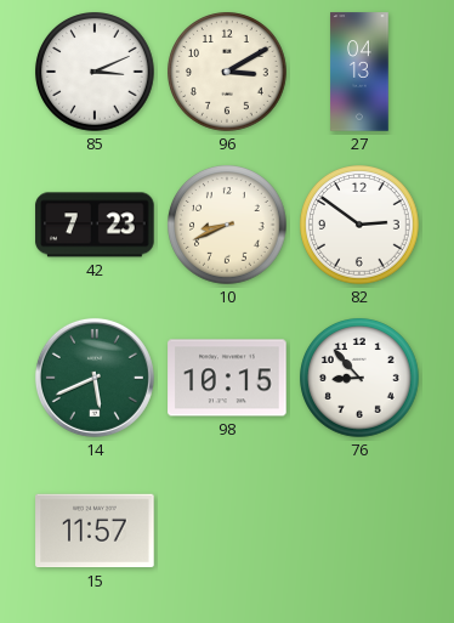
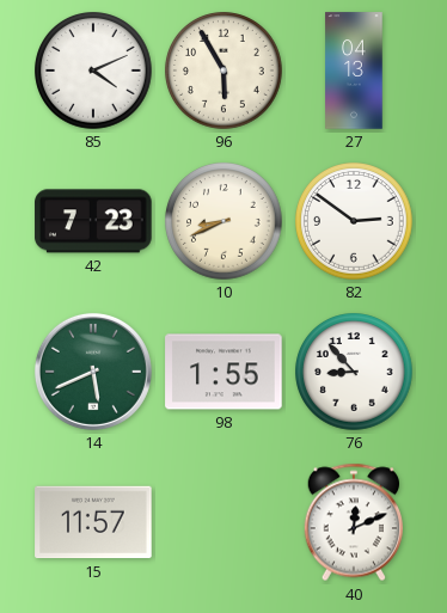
85: 3:11 -> 4:11
96: 3:10 -> 5:55
98: 10:15 -> 1:55
40: none -> 12:11
